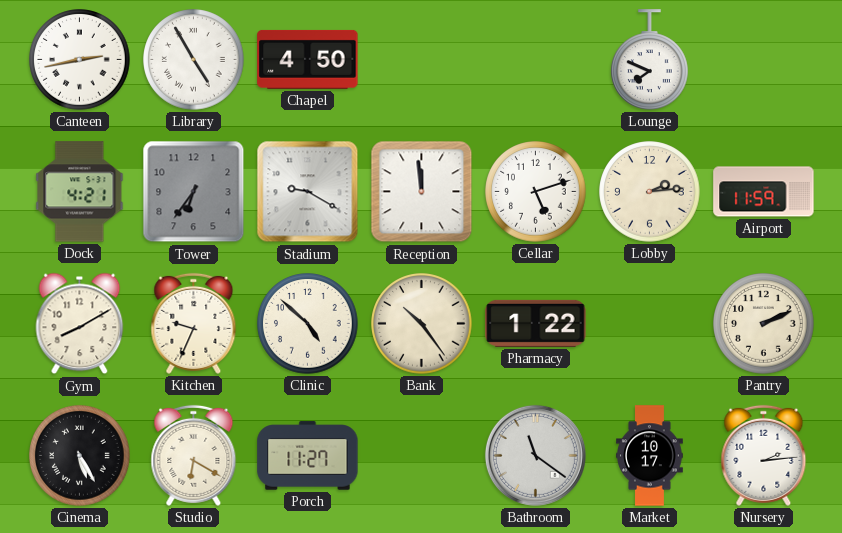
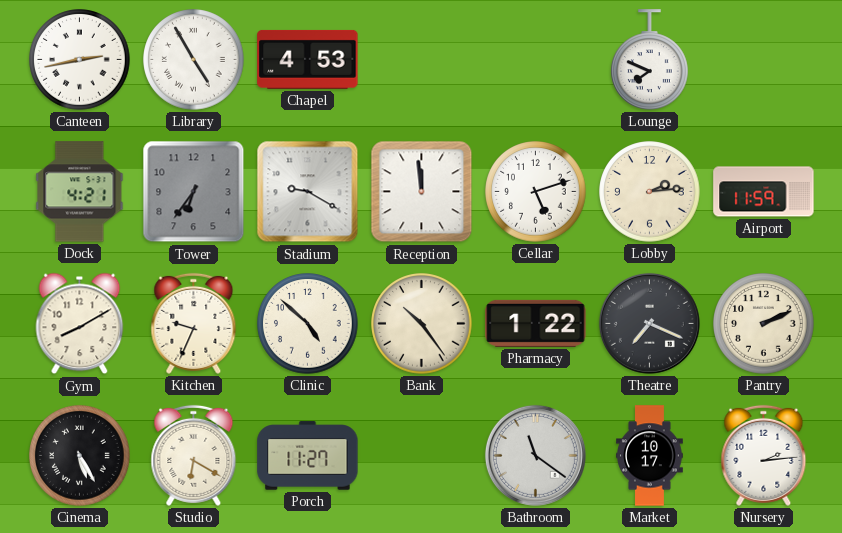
Chapel: 4:50 -> 4:53
Theatre: none -> 7:19
